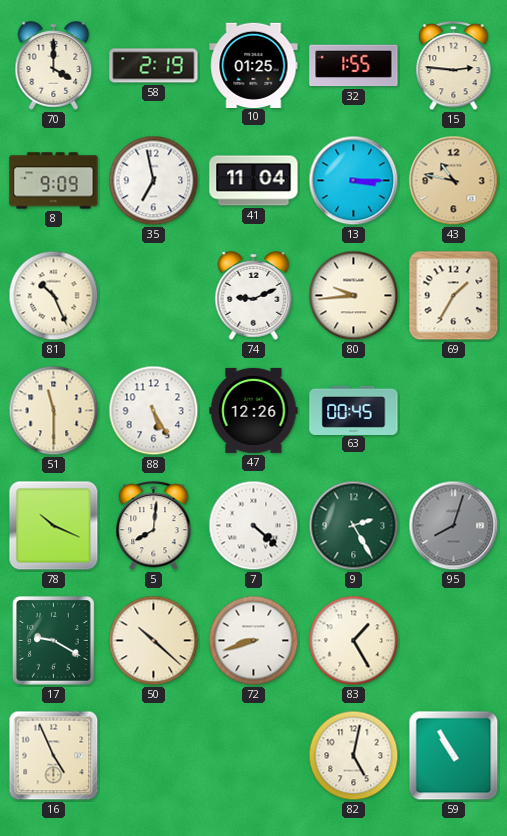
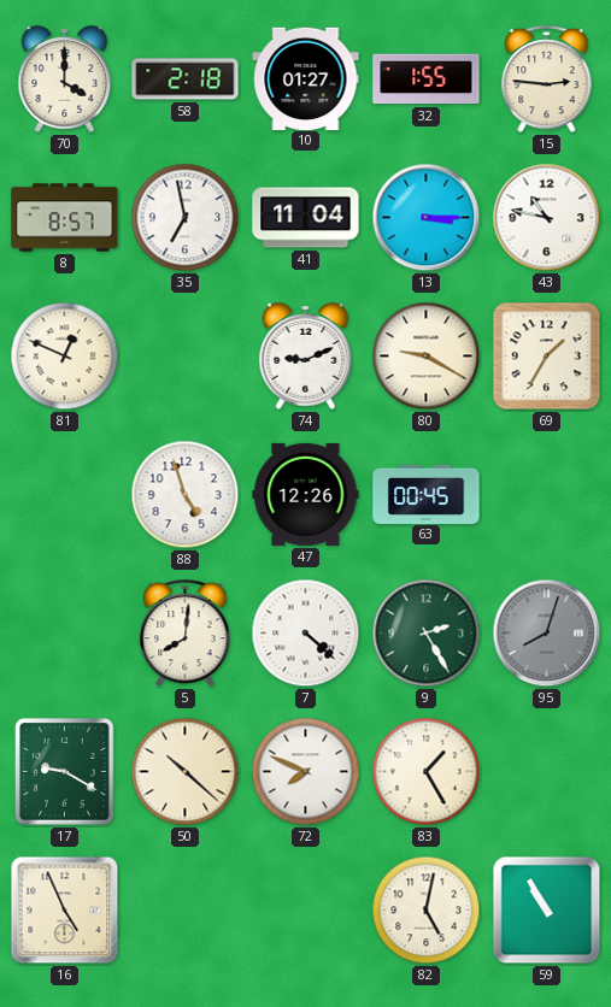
58: 2:19 -> 2:18
10: 01:25 -> 01:27
8: 9:09 -> 8:57
43 dial: champagne -> white
81: 10:26 -> 12:49
80: 9:44 -> 9:20
51: 11:30 -> none
88: 5:25 -> 4:57
78: 10:19 -> none
72: 8:42 -> 7:49
